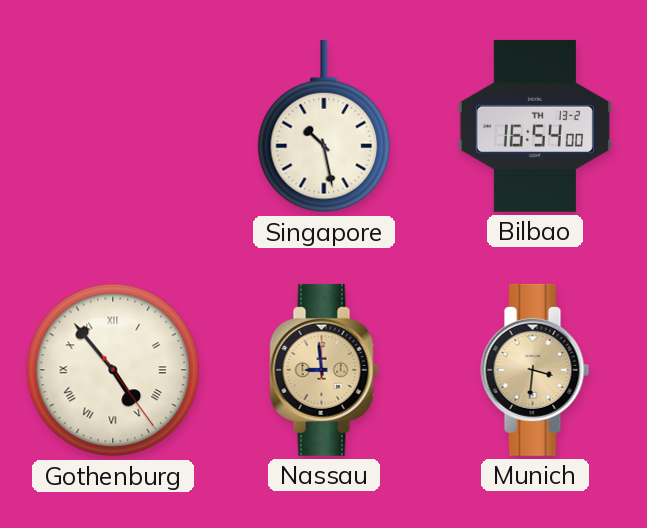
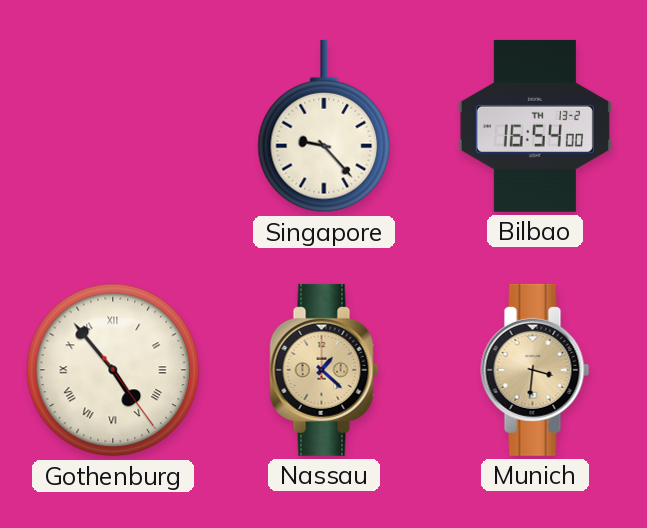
Singapore: 10:28 -> 9:23
Nassau: 8:59 -> 1:22
